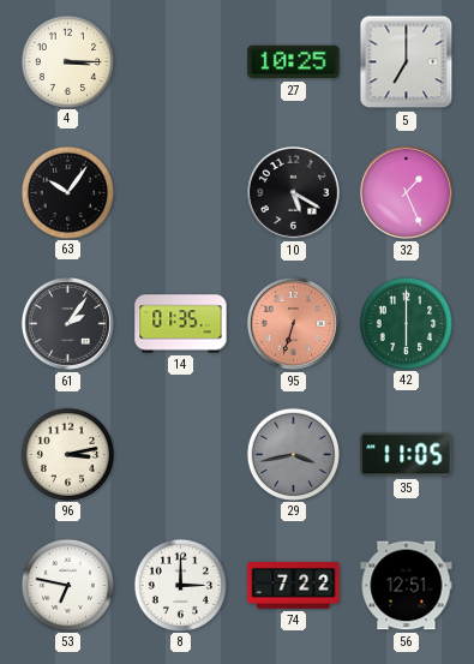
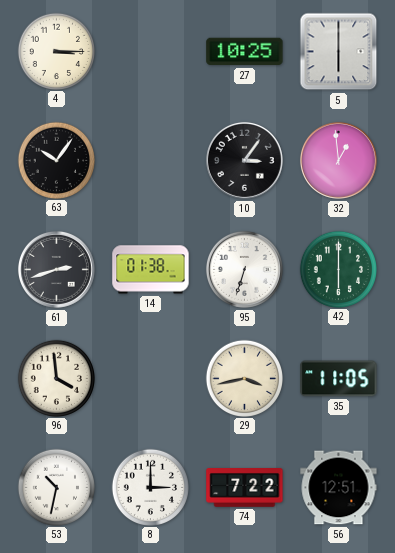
5: 7:00 -> 6:00
10: 5:20 -> 3:06
32: 1:26 -> 12:59
61: 2:06 -> 2:42
14: 01:35 -> 01:38
95 dial: salmon -> white
96: 3:13 -> 3:59
29 dial: grey -> cream
53: 6:47 -> 10:32
